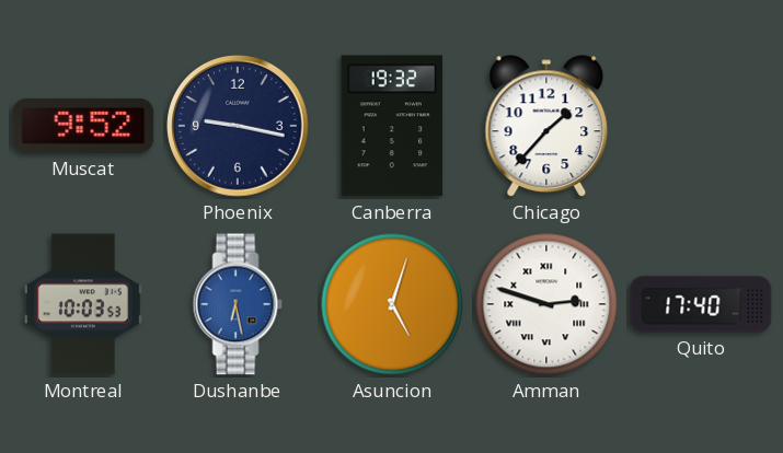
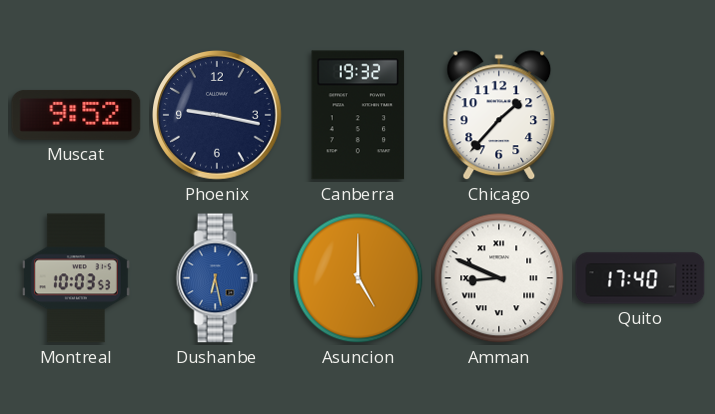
Asuncion: 5:03 -> 5:00
Amman: 2:48 -> 8:49
